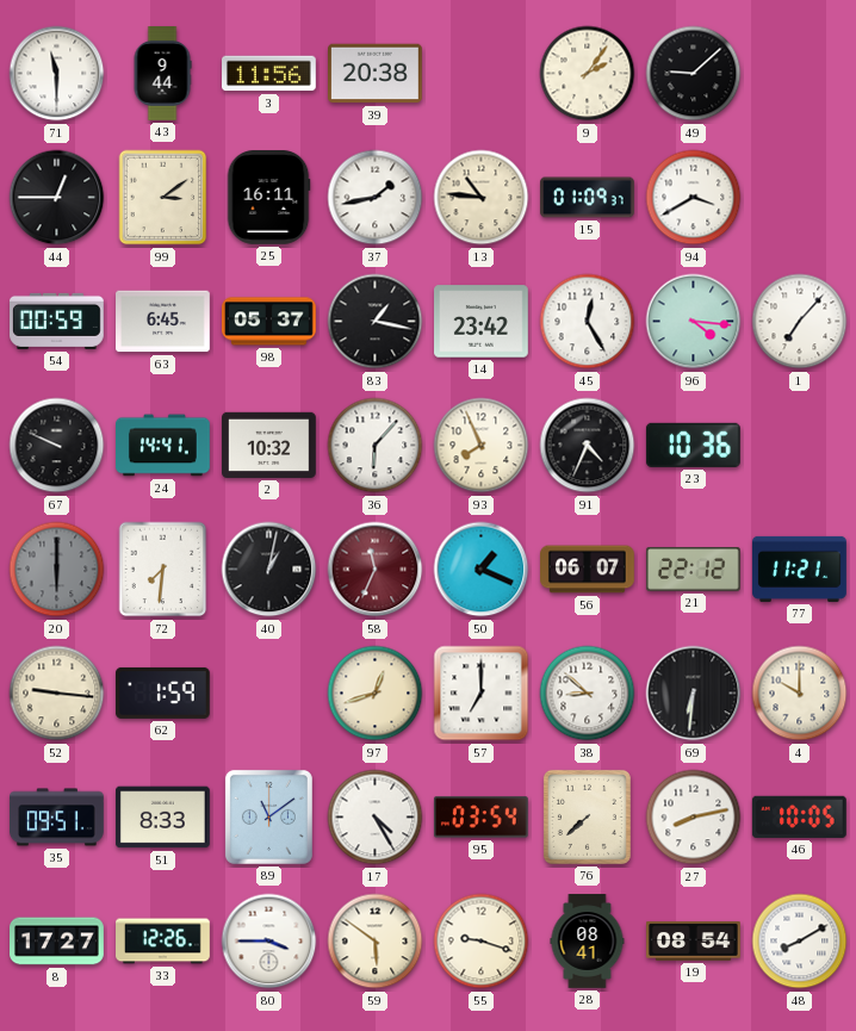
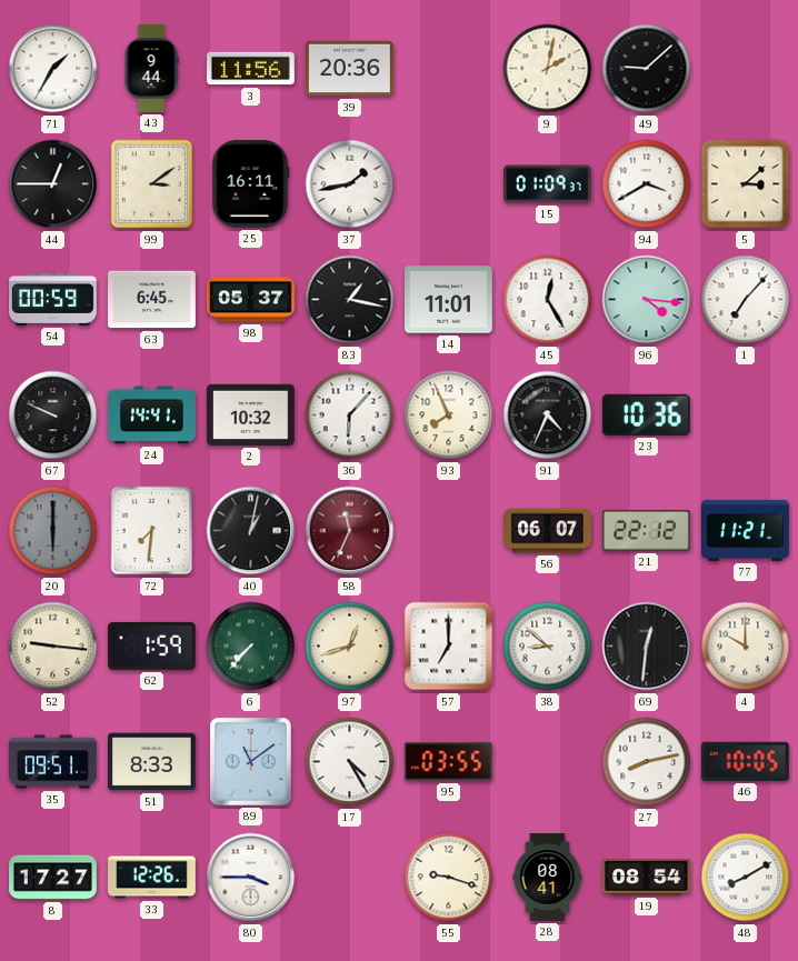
71: 11:30 -> 1:35
39: 20:38 -> 20:36
9: 2:06 -> 2:02
13: 10:46 -> none
5: none -> 3:08
14: 23:42 -> 11:01
50: 1:19 -> none
6: none -> 7:37
69: 6:31 -> 12:31
95: 03:54 -> 03:55
76: 7:38 -> none
59: 5:51 -> none
